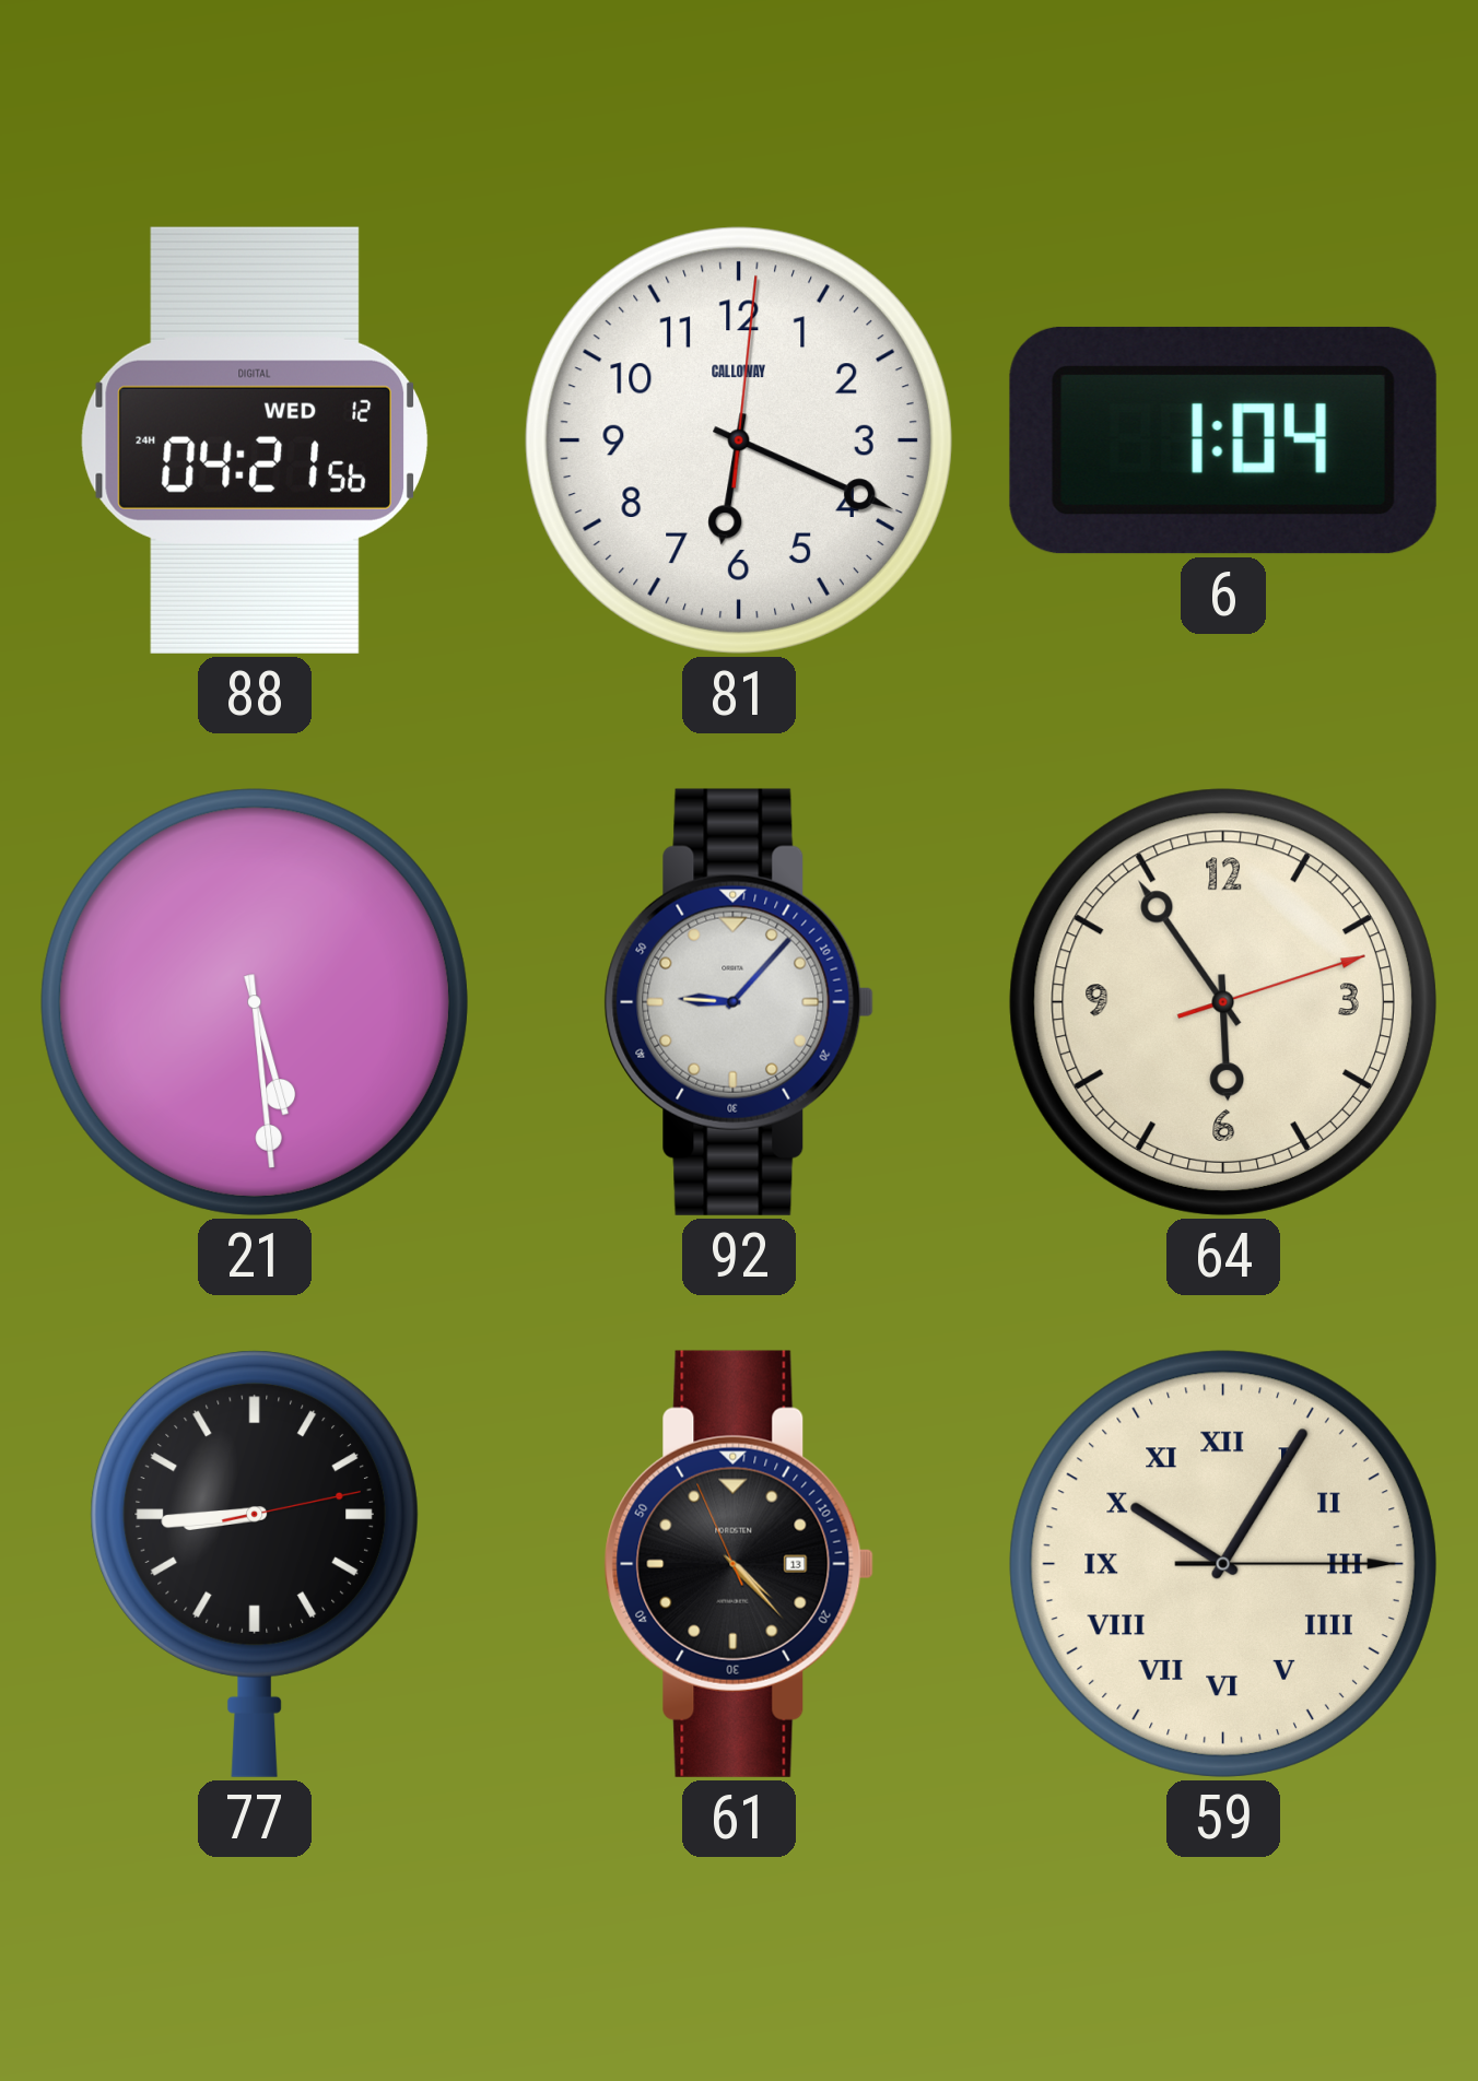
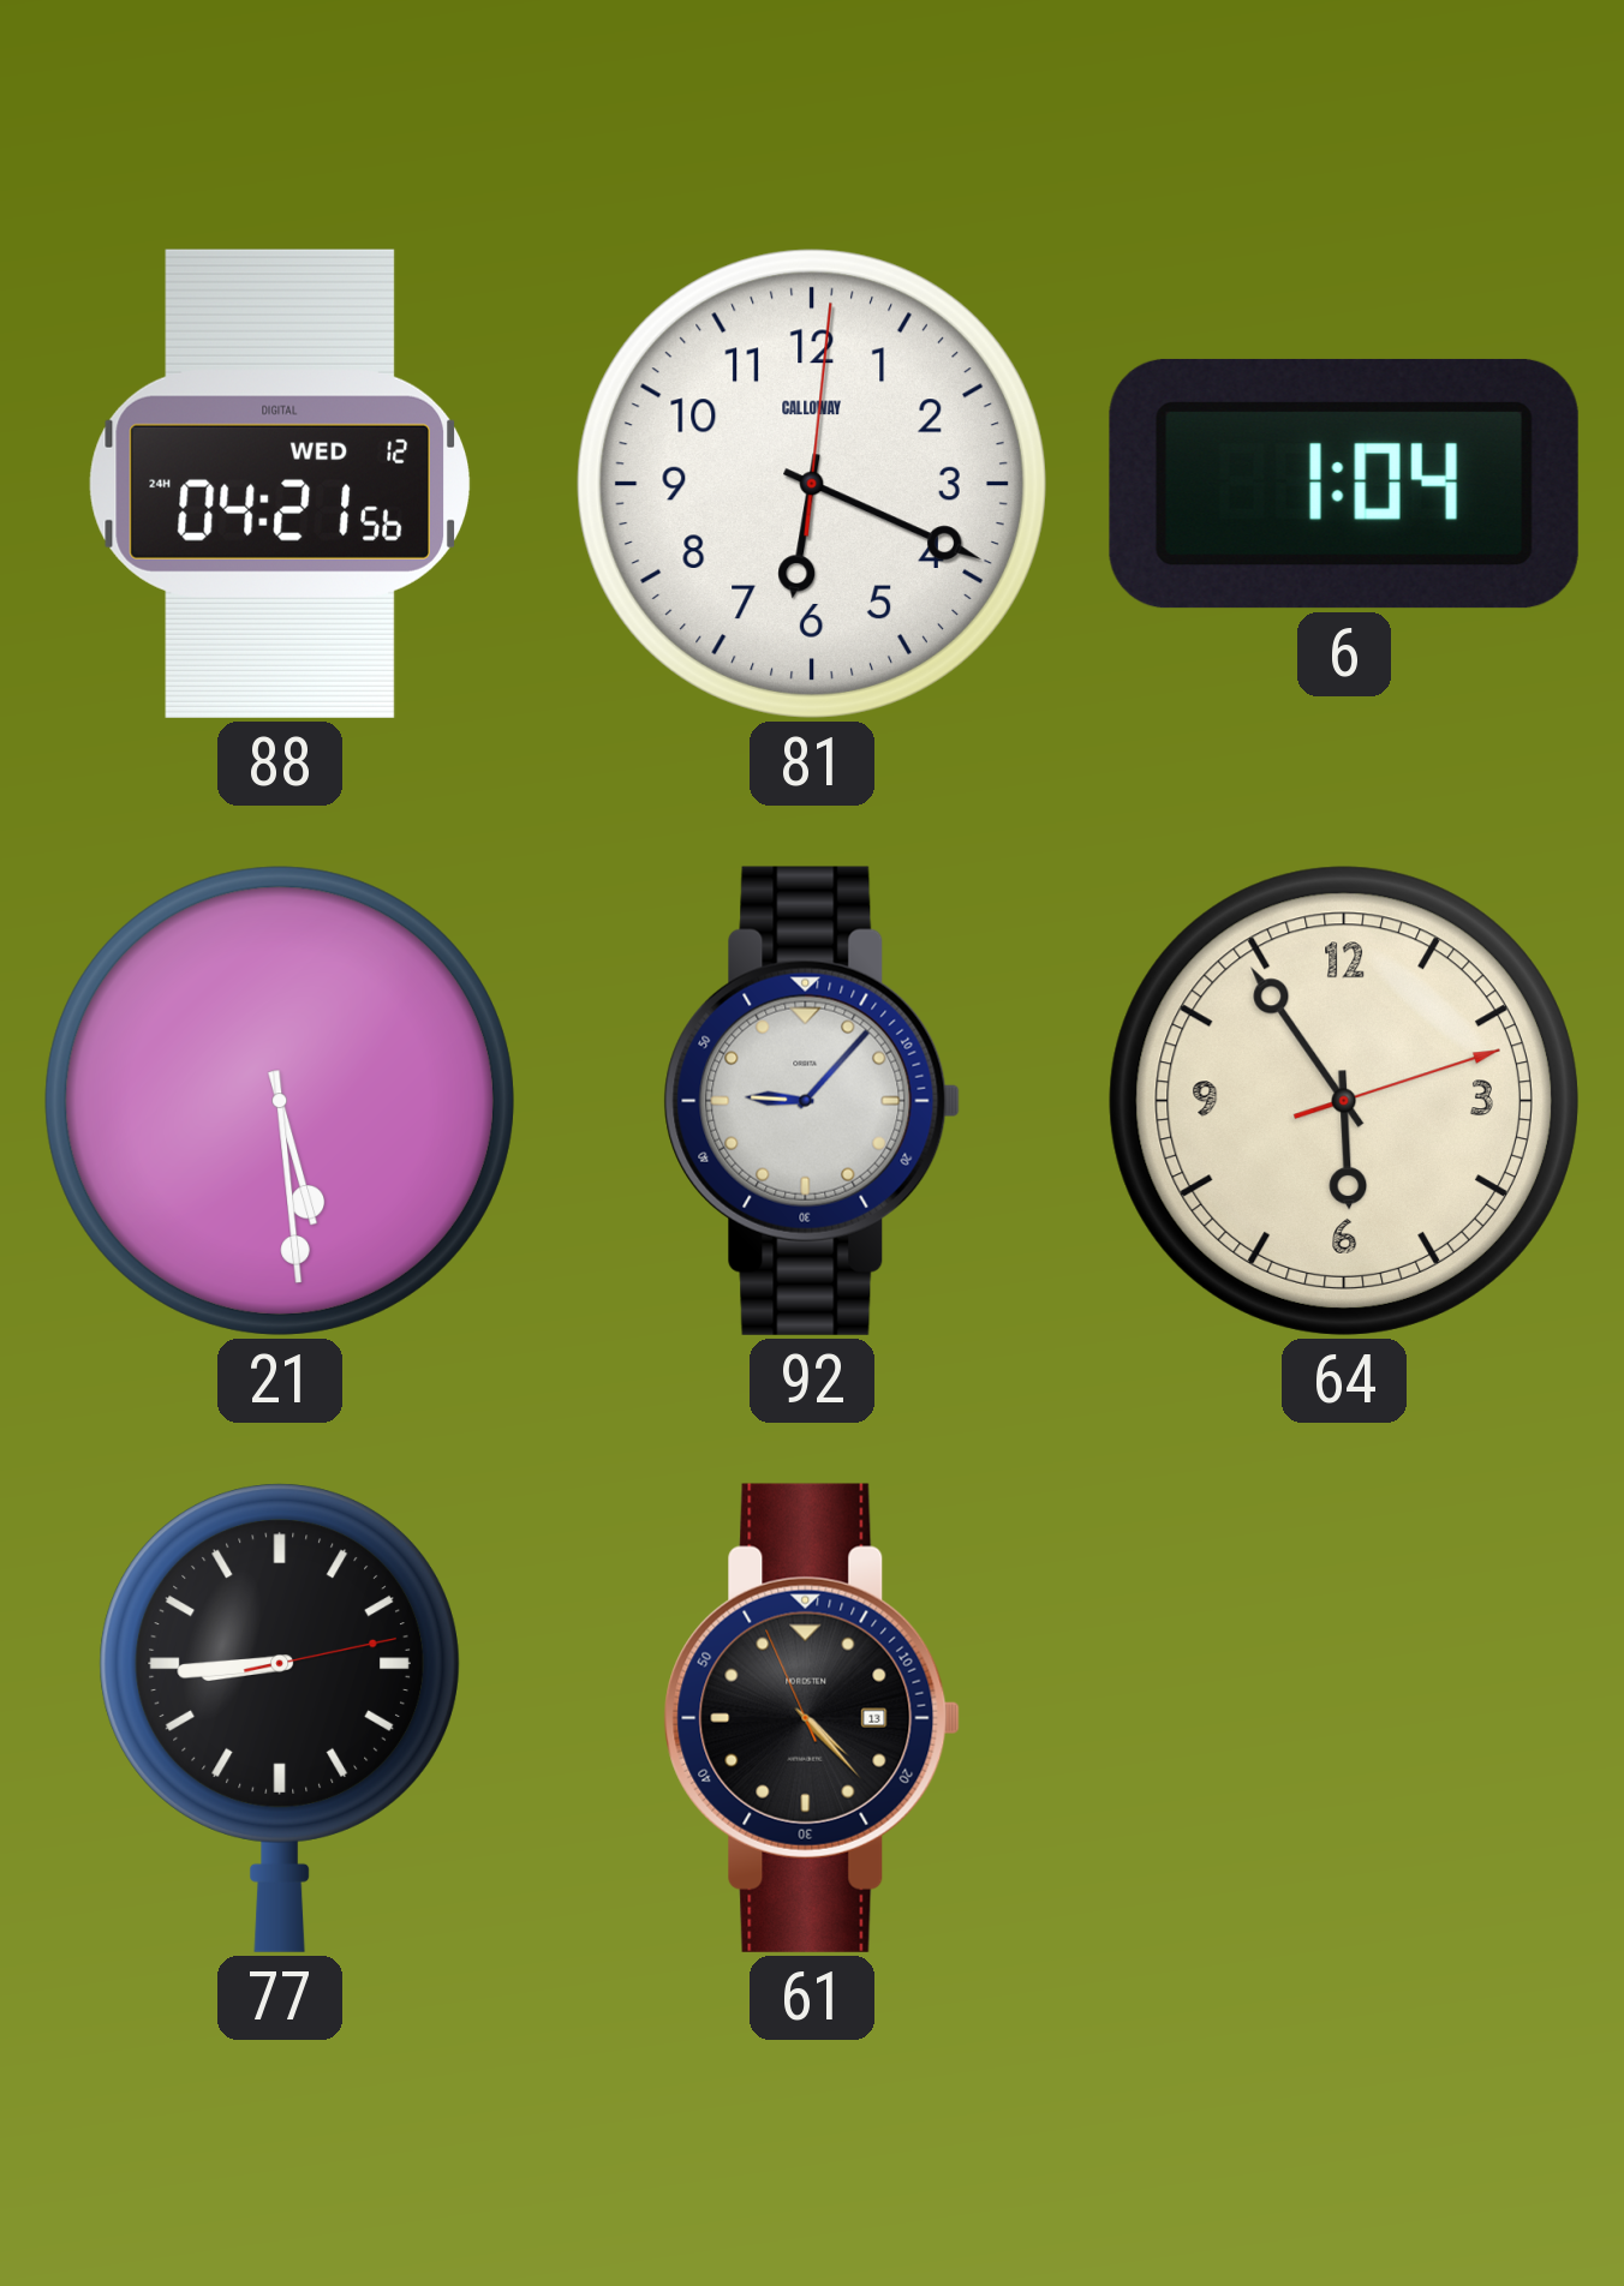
59: 10:05 -> none
